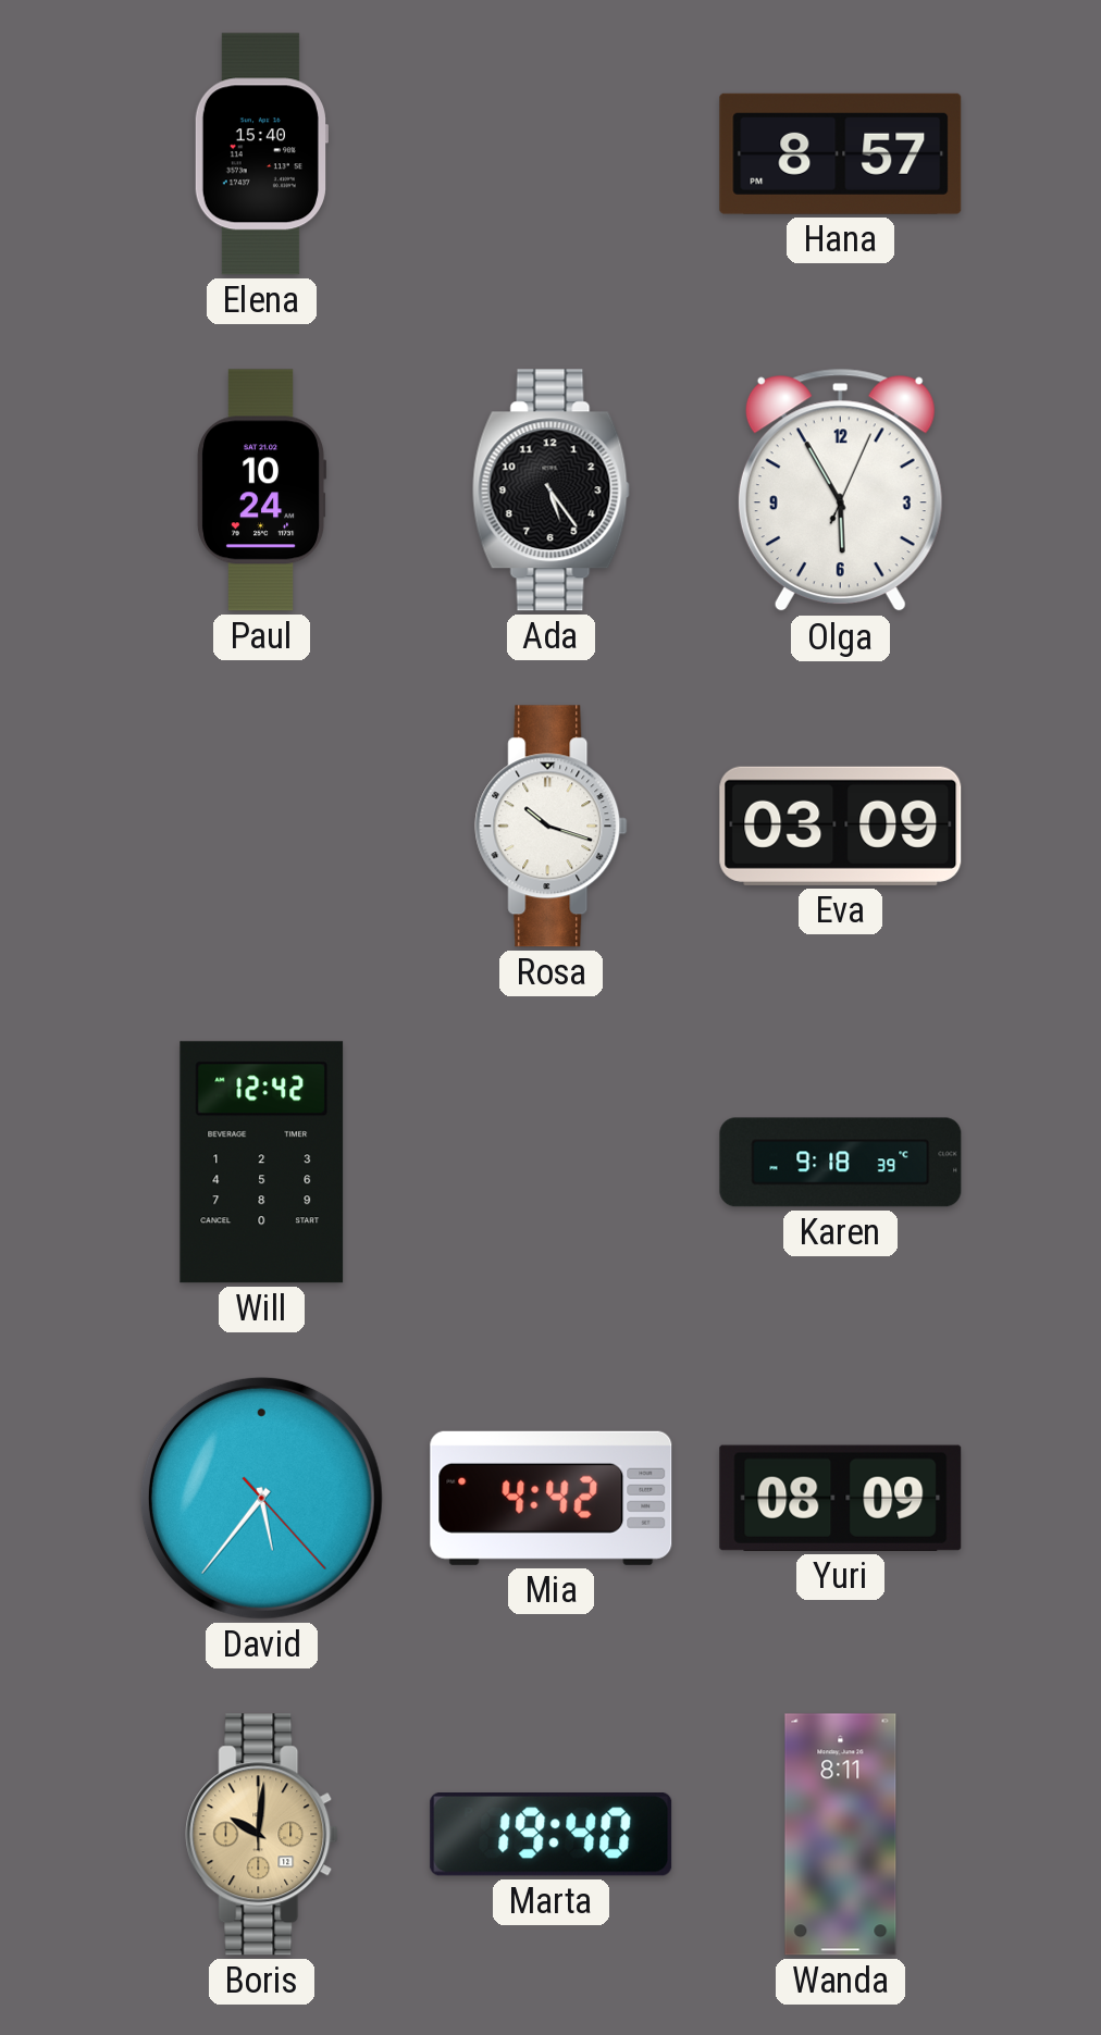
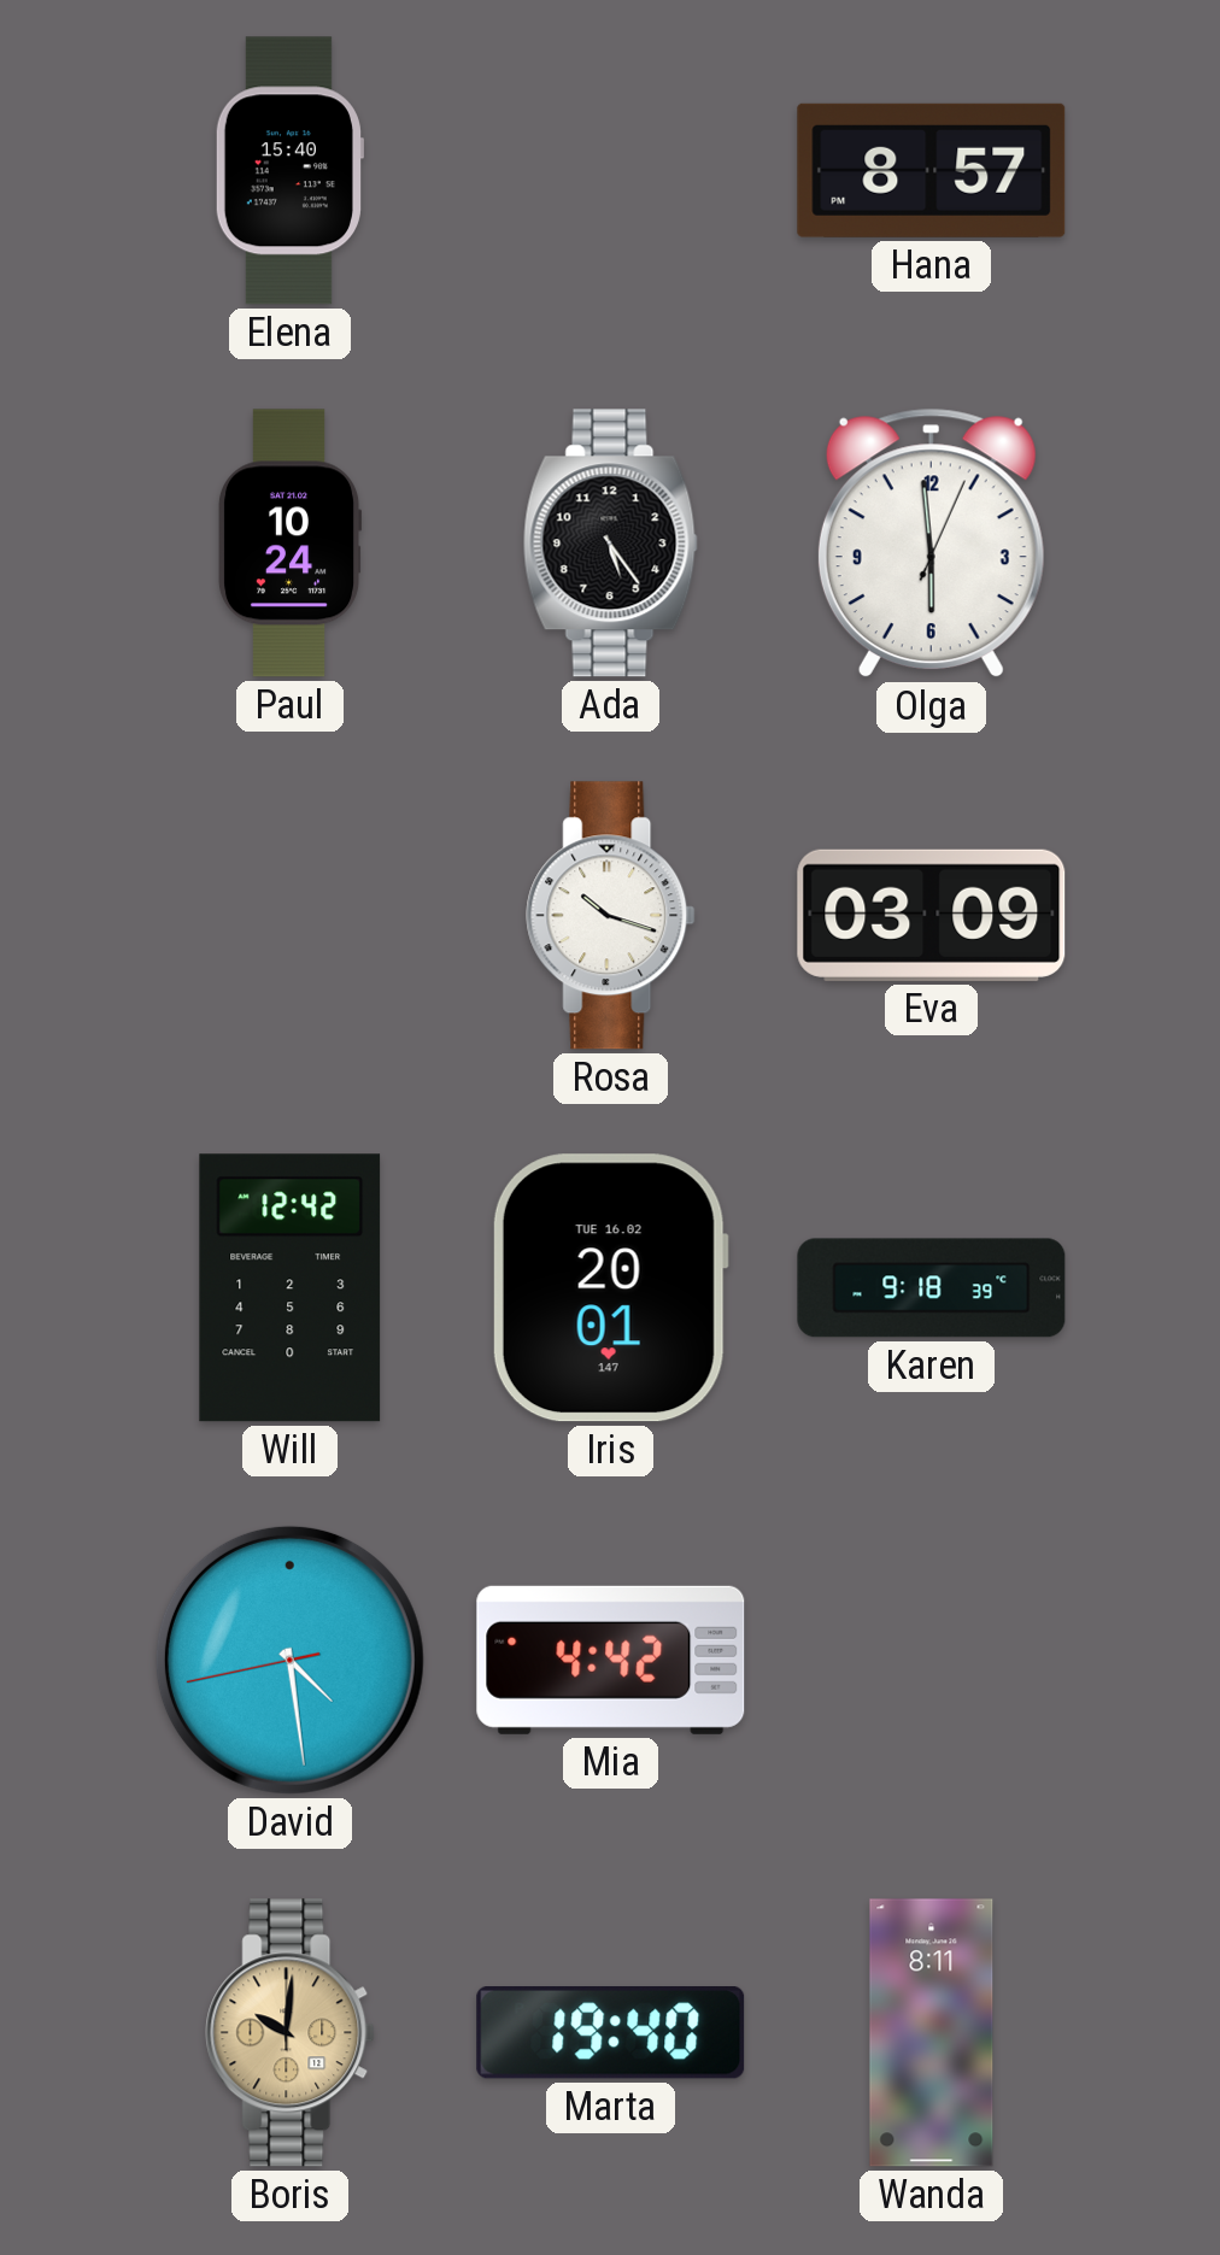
Olga: 5:55 -> 5:59
Iris: none -> 20:01
David: 5:36 -> 4:28
Yuri: 08:09 -> none
